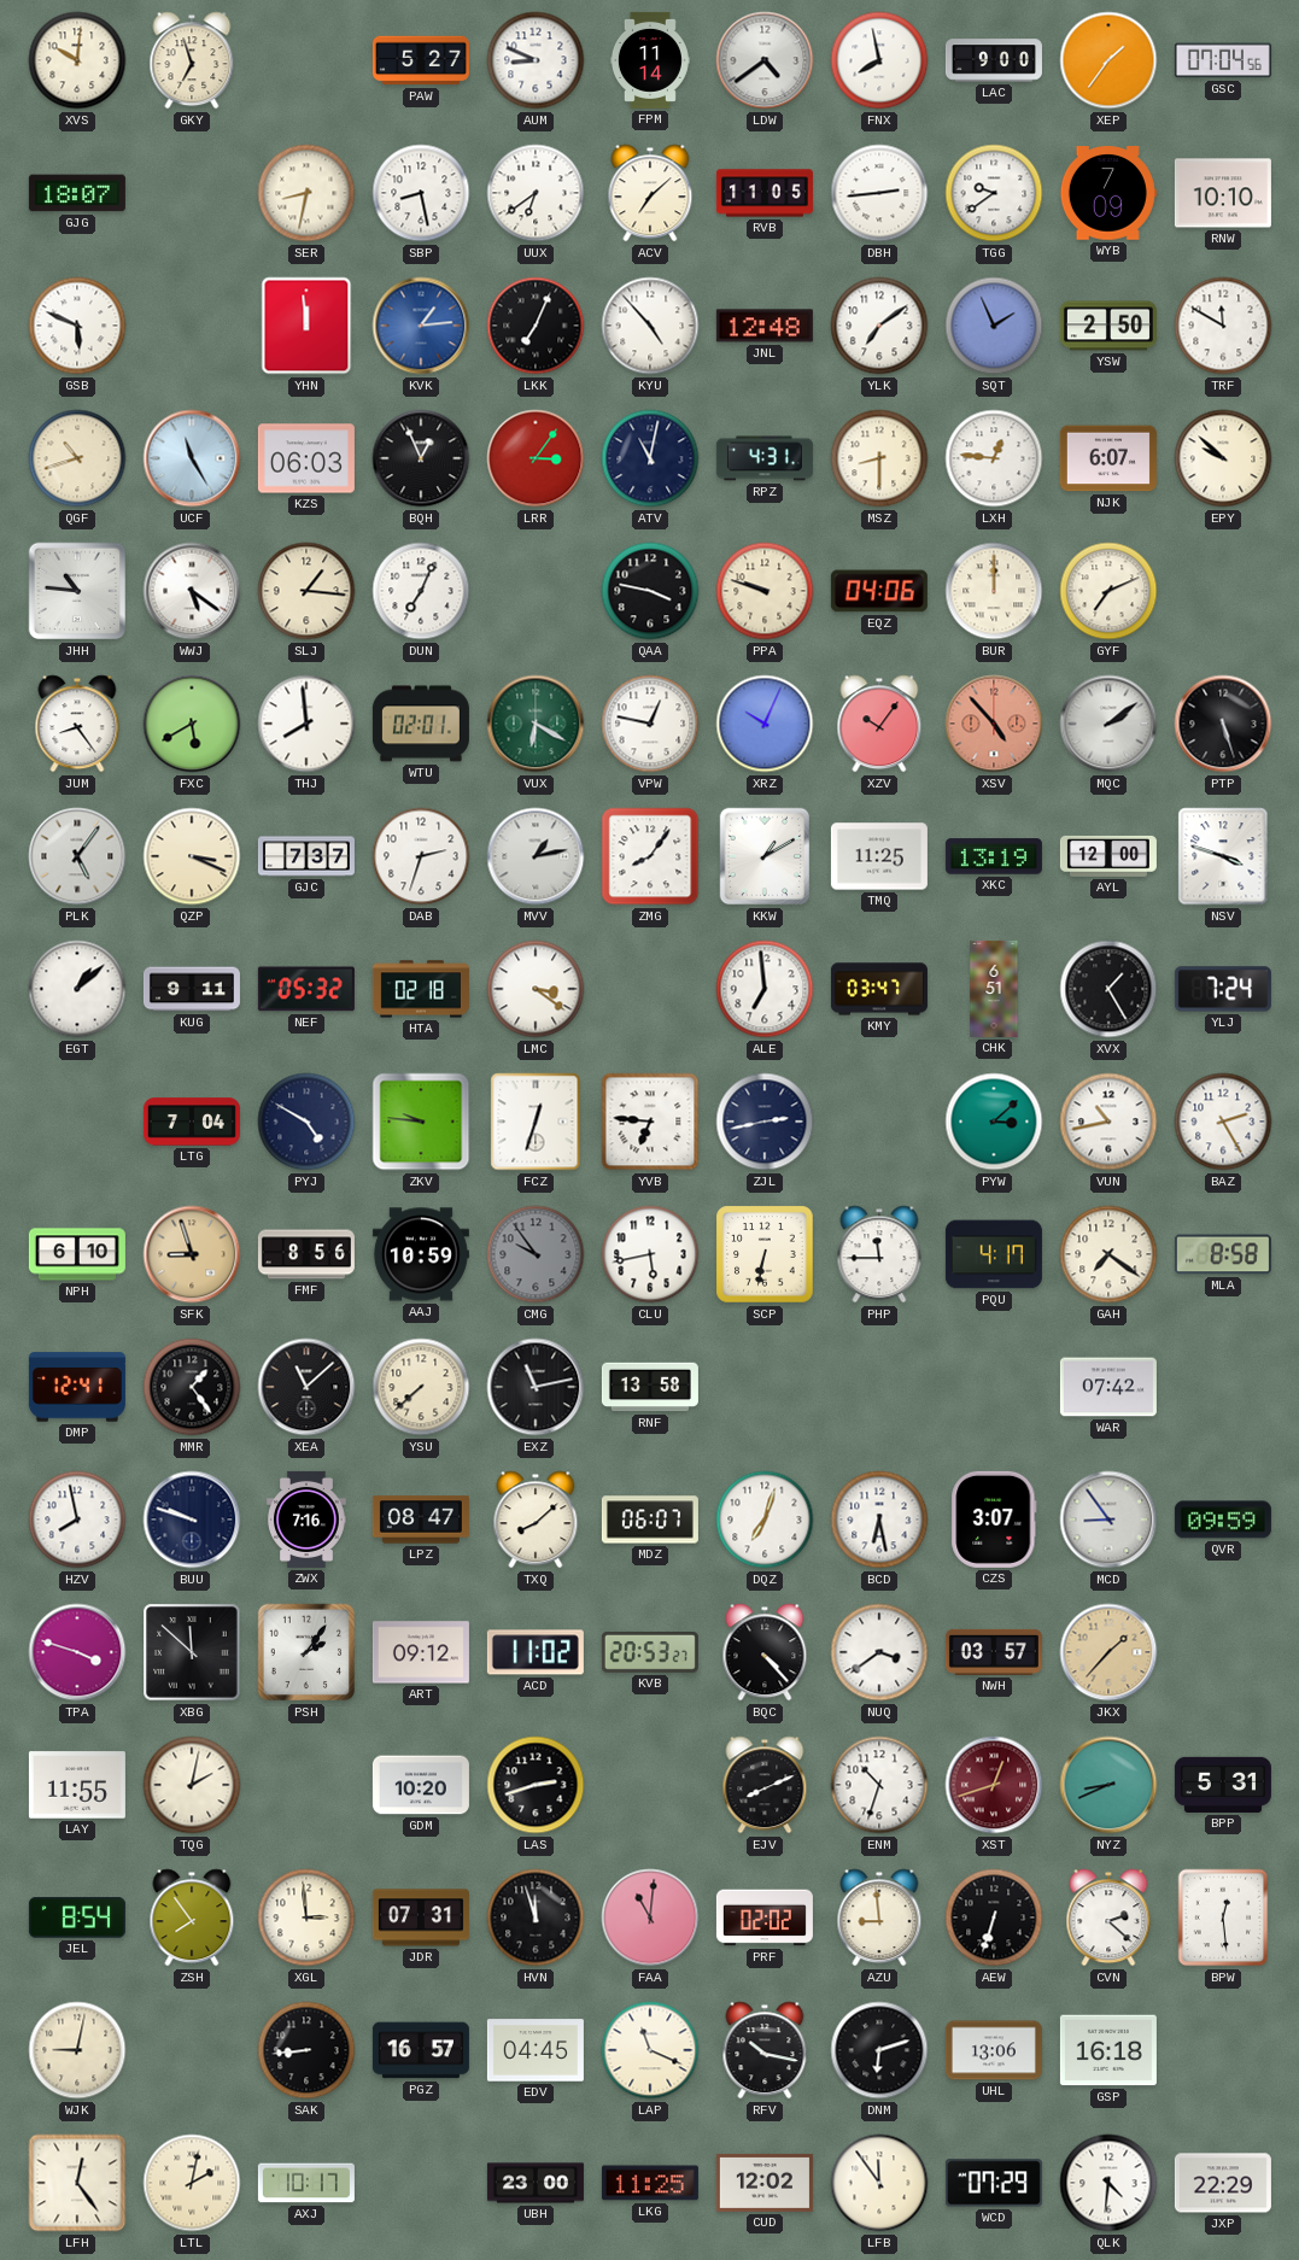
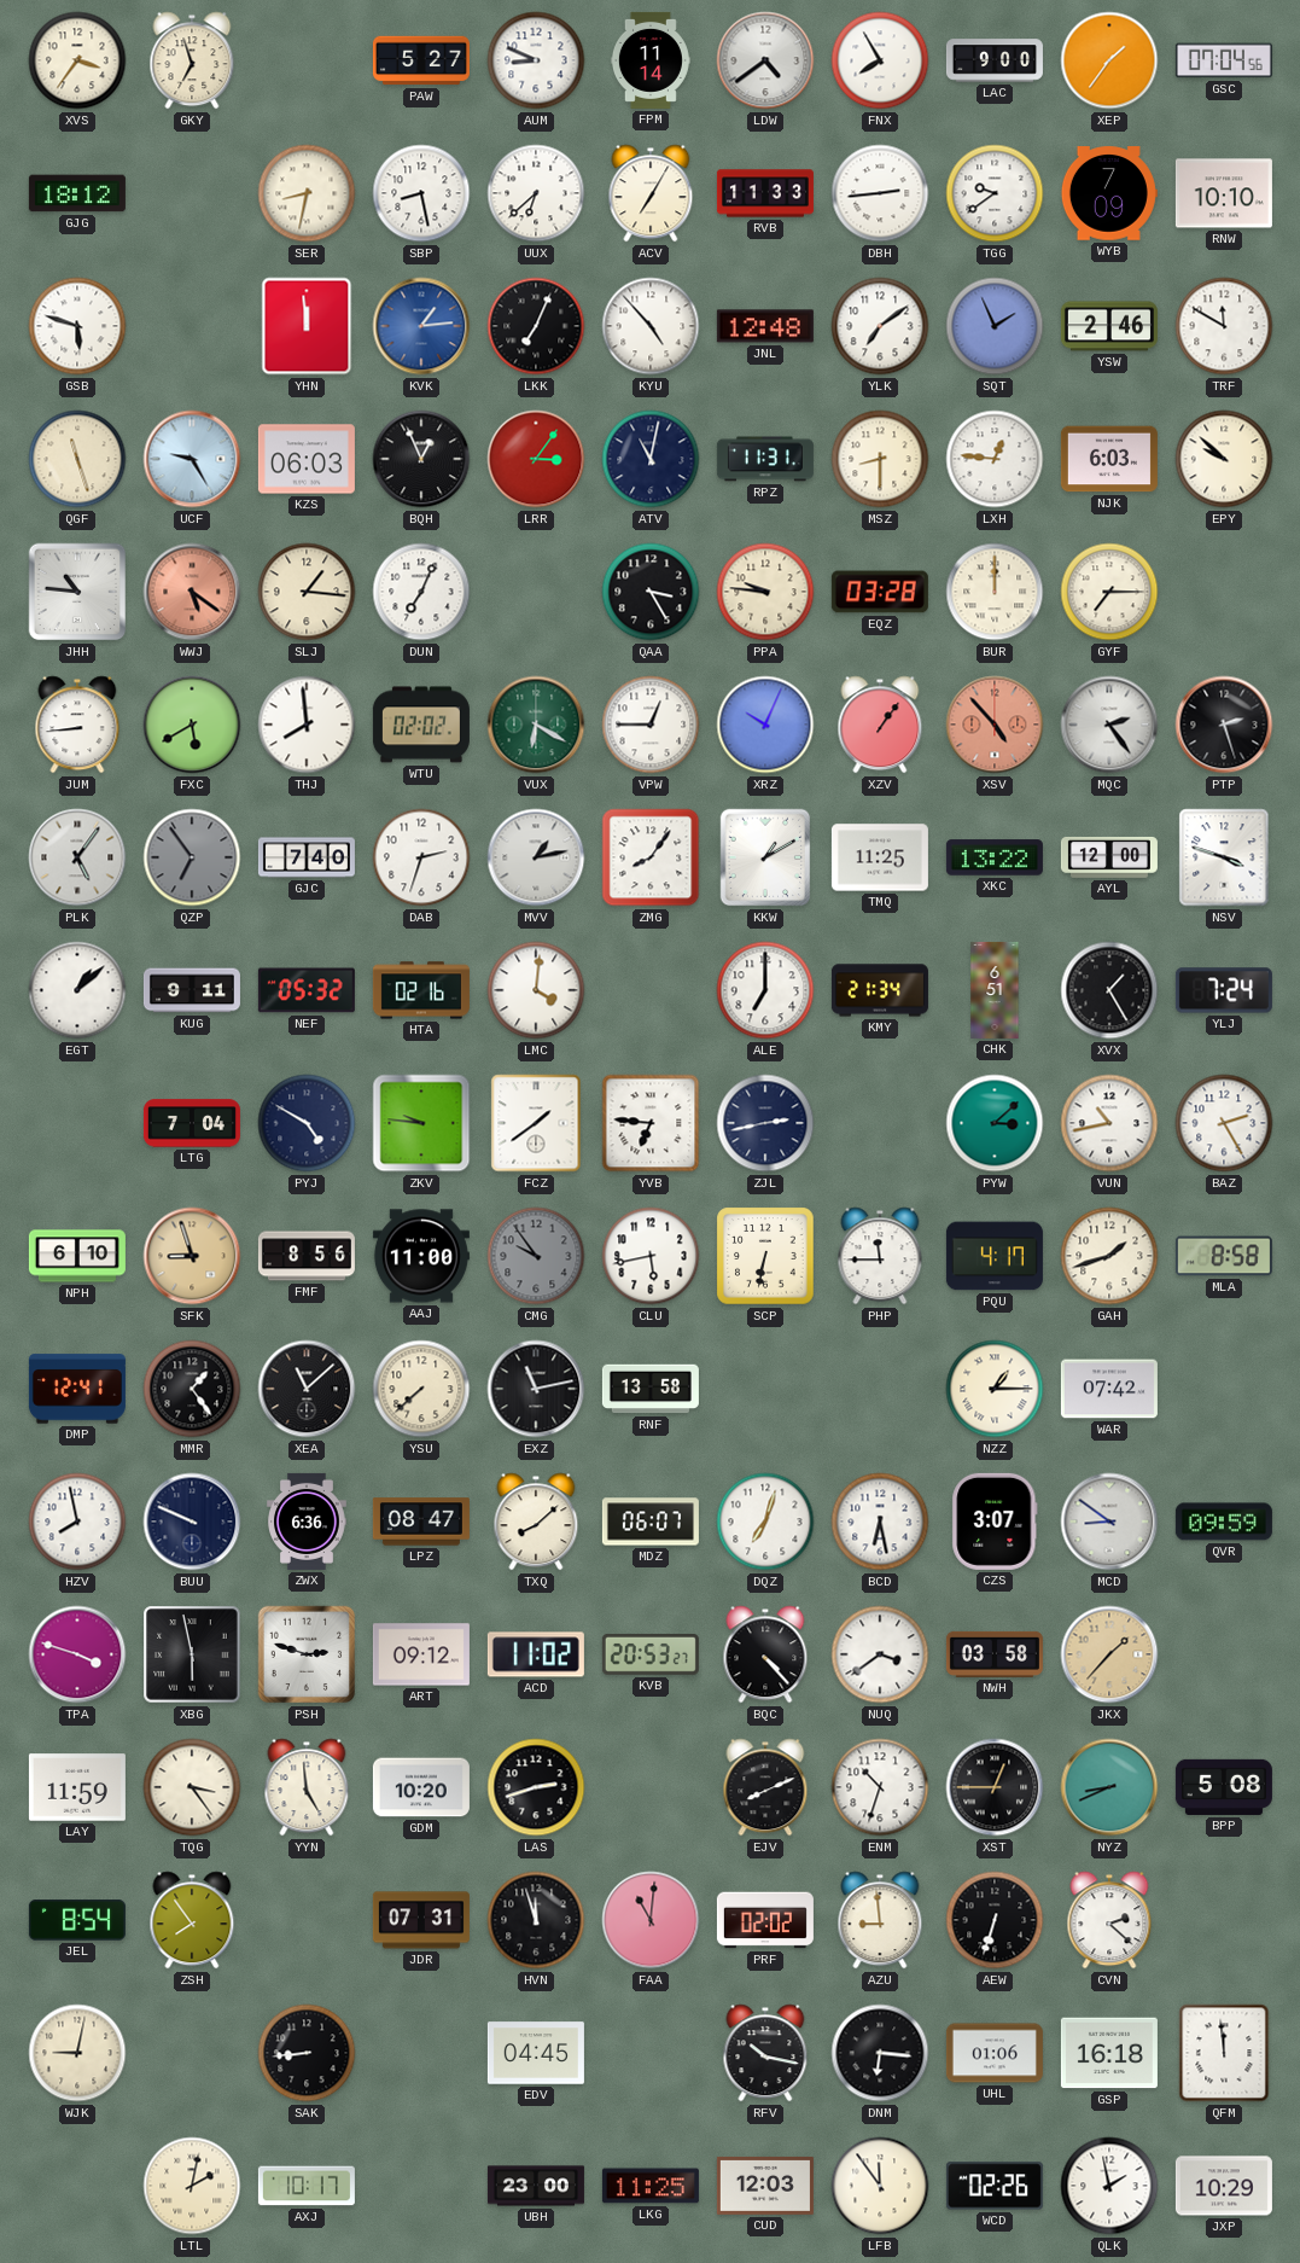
XVS: 10:01 -> 3:36
FNX: 7:58 -> 7:55
GJG: 18:07 -> 18:12
UUX: 6:39 -> 6:38
ACV: 7:08 -> 7:05
RVB: 11:05 -> 11:33
GSB: 5:49 -> 5:48
YSW: 2:50 -> 2:46
QGF: 10:42 -> 11:27
UCF: 11:25 -> 9:25
RPZ: 4:31 -> 11:31
NJK: 6:07 -> 6:03
WWJ dial: white -> salmon
QAA: 3:47 -> 3:25
PPA: 9:48 -> 9:46
EQZ: 04:06 -> 03:28
GYF: 7:11 -> 7:15
JUM: 8:24 -> 8:44
WTU: 02:01 -> 02:02
VPW: 12:47 -> 12:45
XZV: 10:06 -> 1:06
MQC: 2:09 -> 2:24
PTP: 5:27 -> 2:27
QZP: 3:19 -> 6:54
QZP dial: cream -> grey
GJC: 7:37 -> 7:40
XKC: 13:19 -> 13:22
HTA: 02:18 -> 02:16
LMC: 3:21 -> 4:01
ALE: 6:59 -> 7:00
KMY: 03:47 -> 21:34
FCZ: 12:33 -> 1:39
AAJ: 10:59 -> 11:00
GAH: 7:21 -> 1:42
NZZ: none -> 1:15
BUU: 9:48 -> 9:49
ZWX: 7:16 -> 6:36
MCD: 8:54 -> 8:51
XBG: 11:52 -> 5:58
PSH: 2:06 -> 2:48
NWH: 03:57 -> 03:58
LAY: 11:55 -> 11:59
TQG: 2:02 -> 3:24
YYN: none -> 4:59
XST: 12:42 -> 12:45
XST dial: burgundy -> black
BPP: 5:31 -> 5:08
XGL: 2:59 -> none
BPW: 12:29 -> none
PGZ: 16:57 -> none
LAP: 11:19 -> none
DNM: 6:12 -> 6:16
UHL: 13:06 -> 01:06
QFM: none -> 11:59
LFH: 12:24 -> none
CUD: 12:02 -> 12:03
WCD: 07:29 -> 02:26
QLK: 4:31 -> 1:58
JXP: 22:29 -> 10:29
